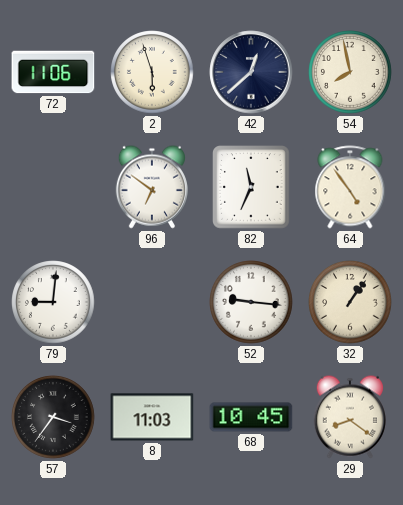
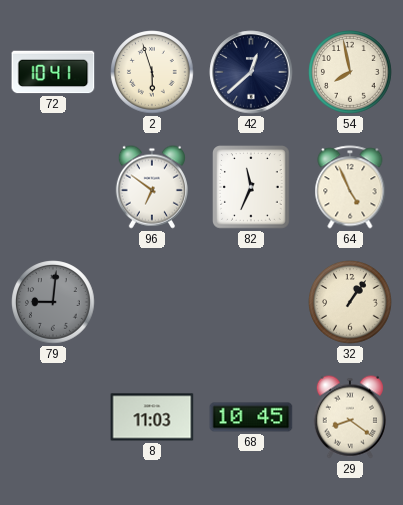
72: 11:06 -> 10:41
64: 4:54 -> 4:56
79 dial: white -> grey
52: 9:16 -> none
57: 3:36 -> none
